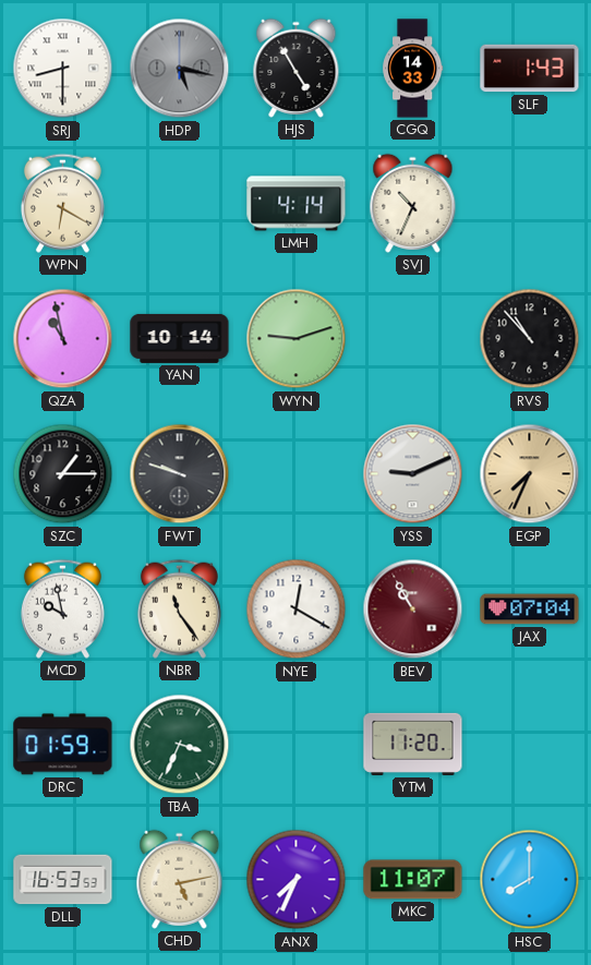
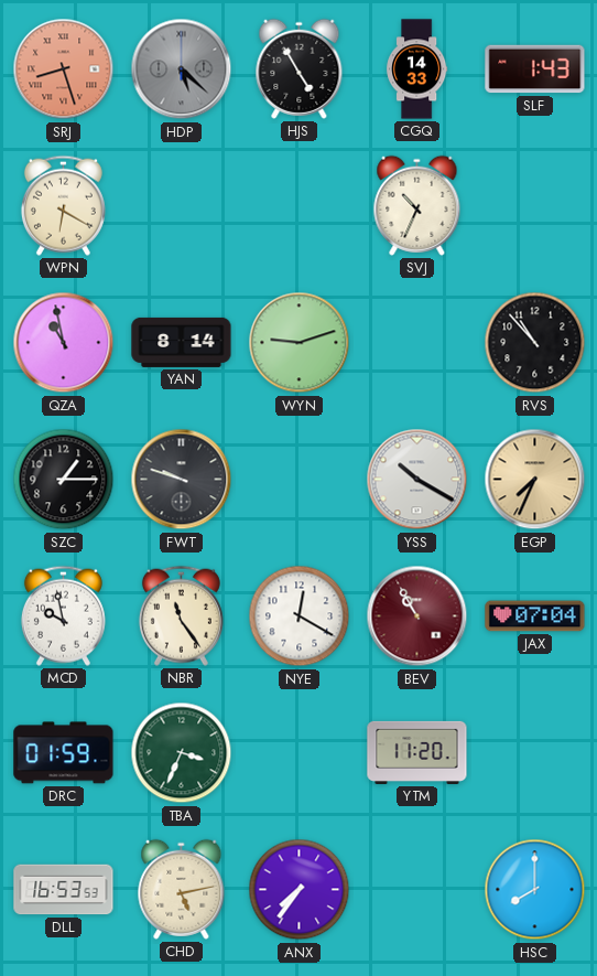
SRJ: 8:30 -> 8:27
SRJ dial: white -> salmon
HDP: 5:17 -> 5:22
LMH: 4:14 -> none
YAN: 10:14 -> 8:14
YSS: 9:11 -> 10:20
ANX: 7:34 -> 7:36
MKC: 11:07 -> none
